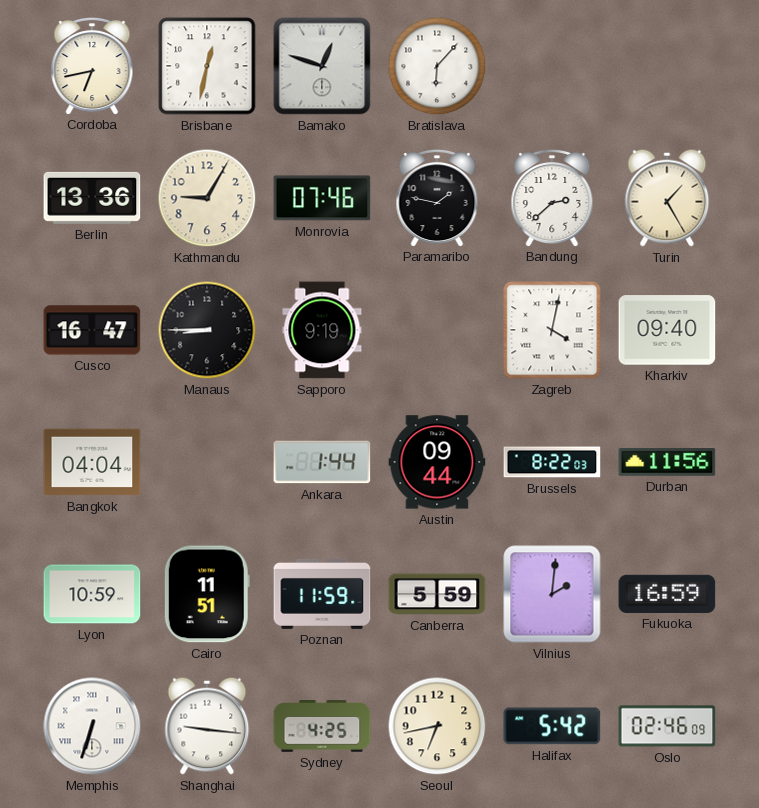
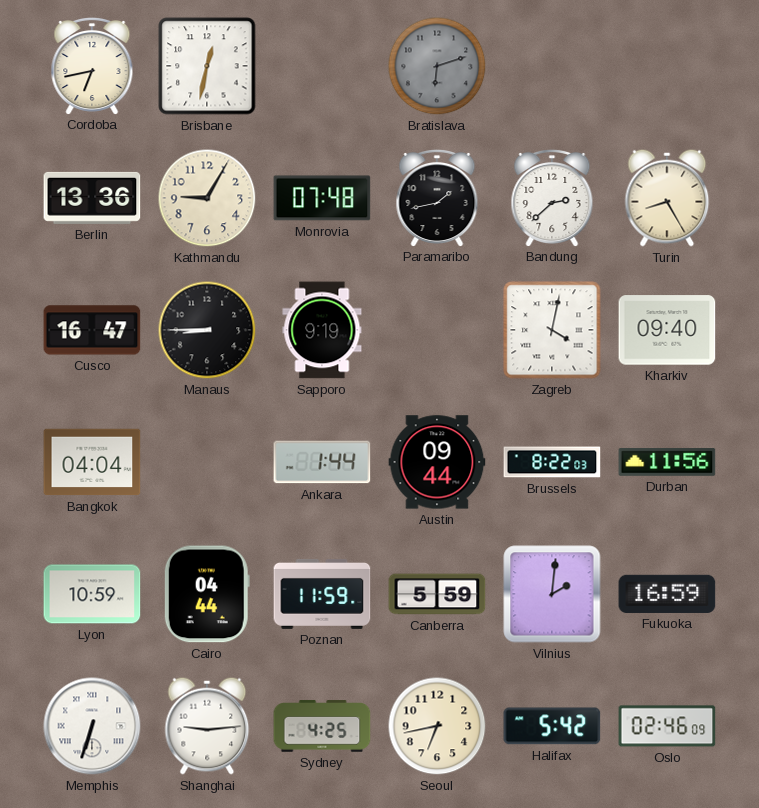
Bamako: 12:48 -> none
Bratislava: 6:07 -> 6:12
Bratislava dial: white -> grey
Monrovia: 07:46 -> 07:48
Paramaribo: 1:47 -> 1:43
Turin: 1:25 -> 8:25
Cairo: 11:51 -> 04:44
Shanghai: 9:16 -> 9:14
